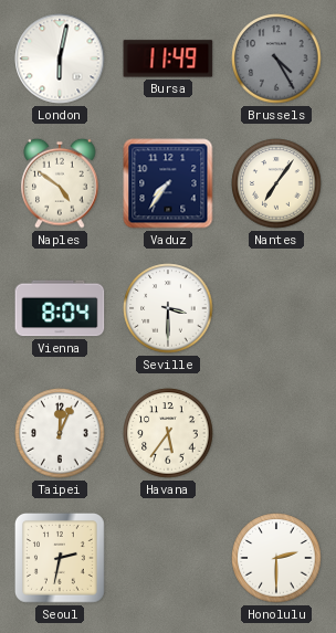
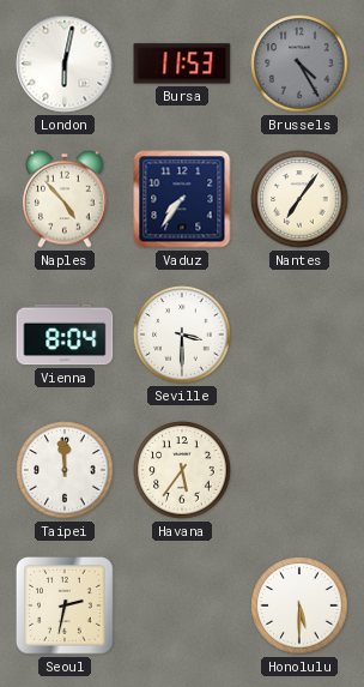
Bursa: 11:49 -> 11:53
Naples: 4:51 -> 4:53
Taipei: 12:04 -> 11:59
Honolulu: 2:30 -> 5:30
